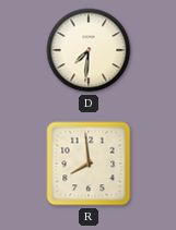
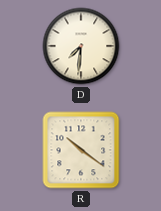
R: 7:59 -> 10:21
